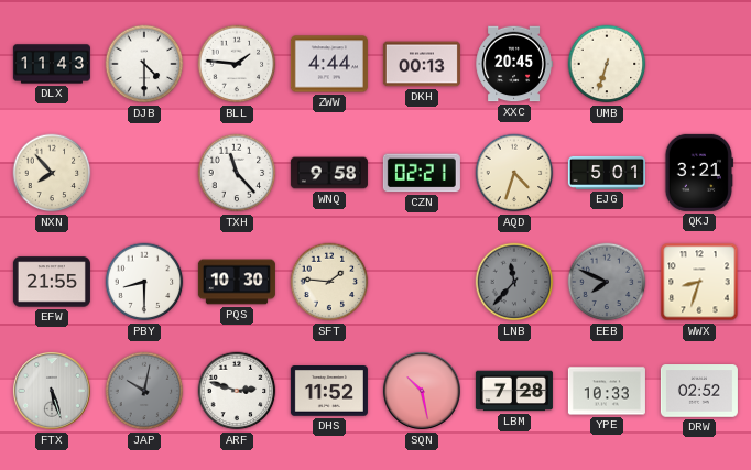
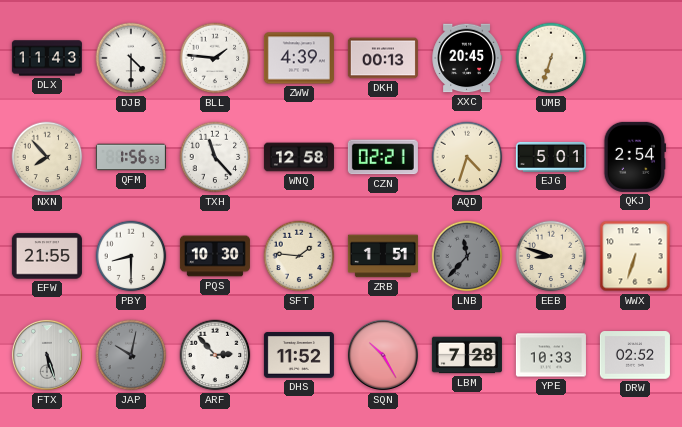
ZWW: 4:44 -> 4:39
QFM: none -> 1:56
WNQ: 9:58 -> 12:58
QKJ: 3:21 -> 2:54
ZRB: none -> 1:51
EEB: 7:49 -> 8:48
EEB dial: grey -> cream
WWX: 8:33 -> 6:33
ARF: 2:48 -> 2:53
SQN: 10:28 -> 10:25
